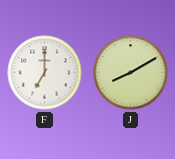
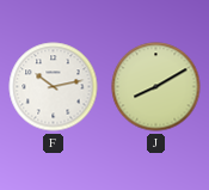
F: 7:00 -> 10:13
